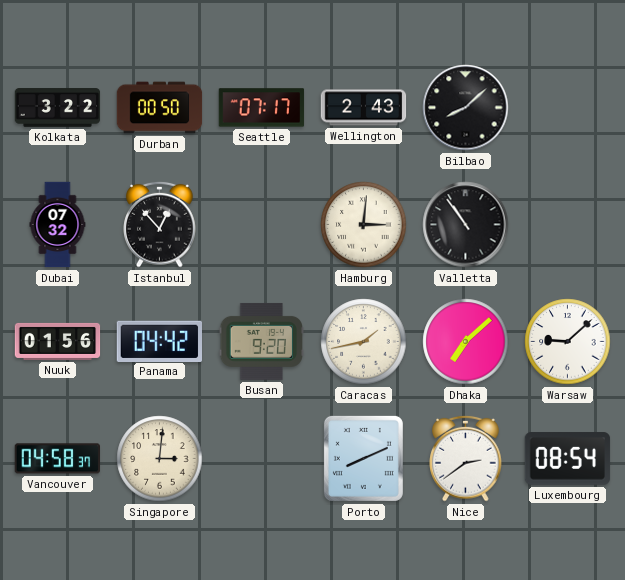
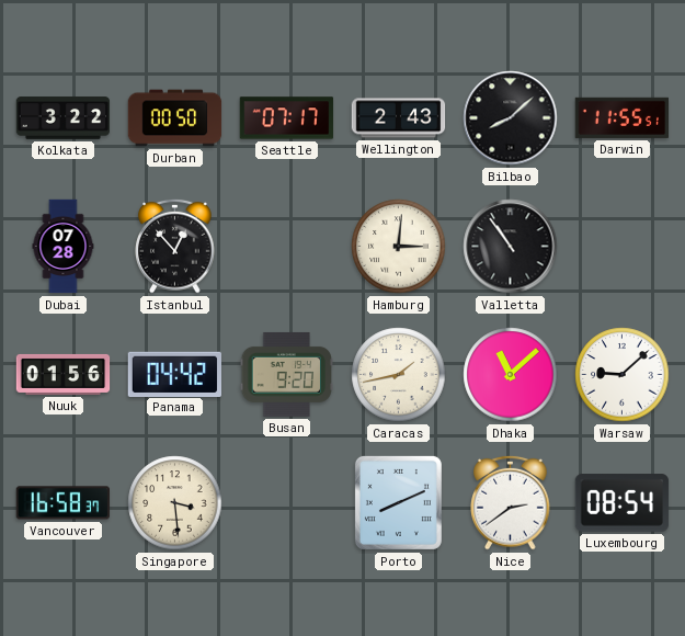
Darwin: none -> 11:55
Dubai: 07:32 -> 07:28
Dhaka: 7:08 -> 11:08
Vancouver: 04:58 -> 16:58
Singapore: 3:01 -> 3:29
